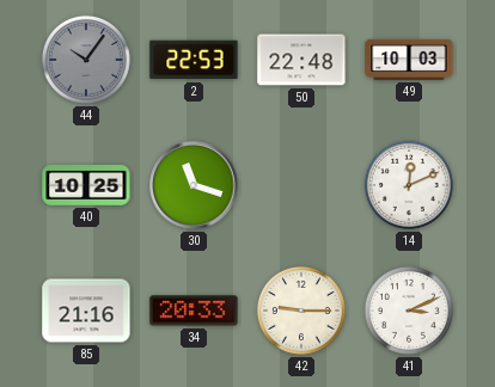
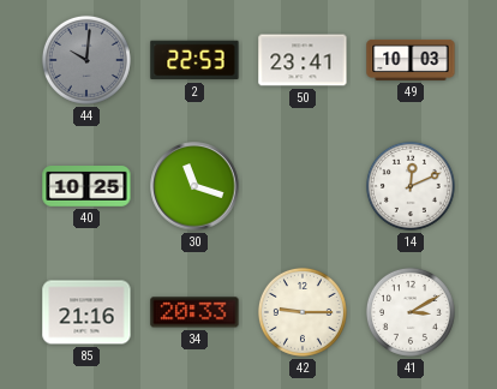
44: 10:06 -> 10:01
50: 22:48 -> 23:41
41: 3:11 -> 3:10
